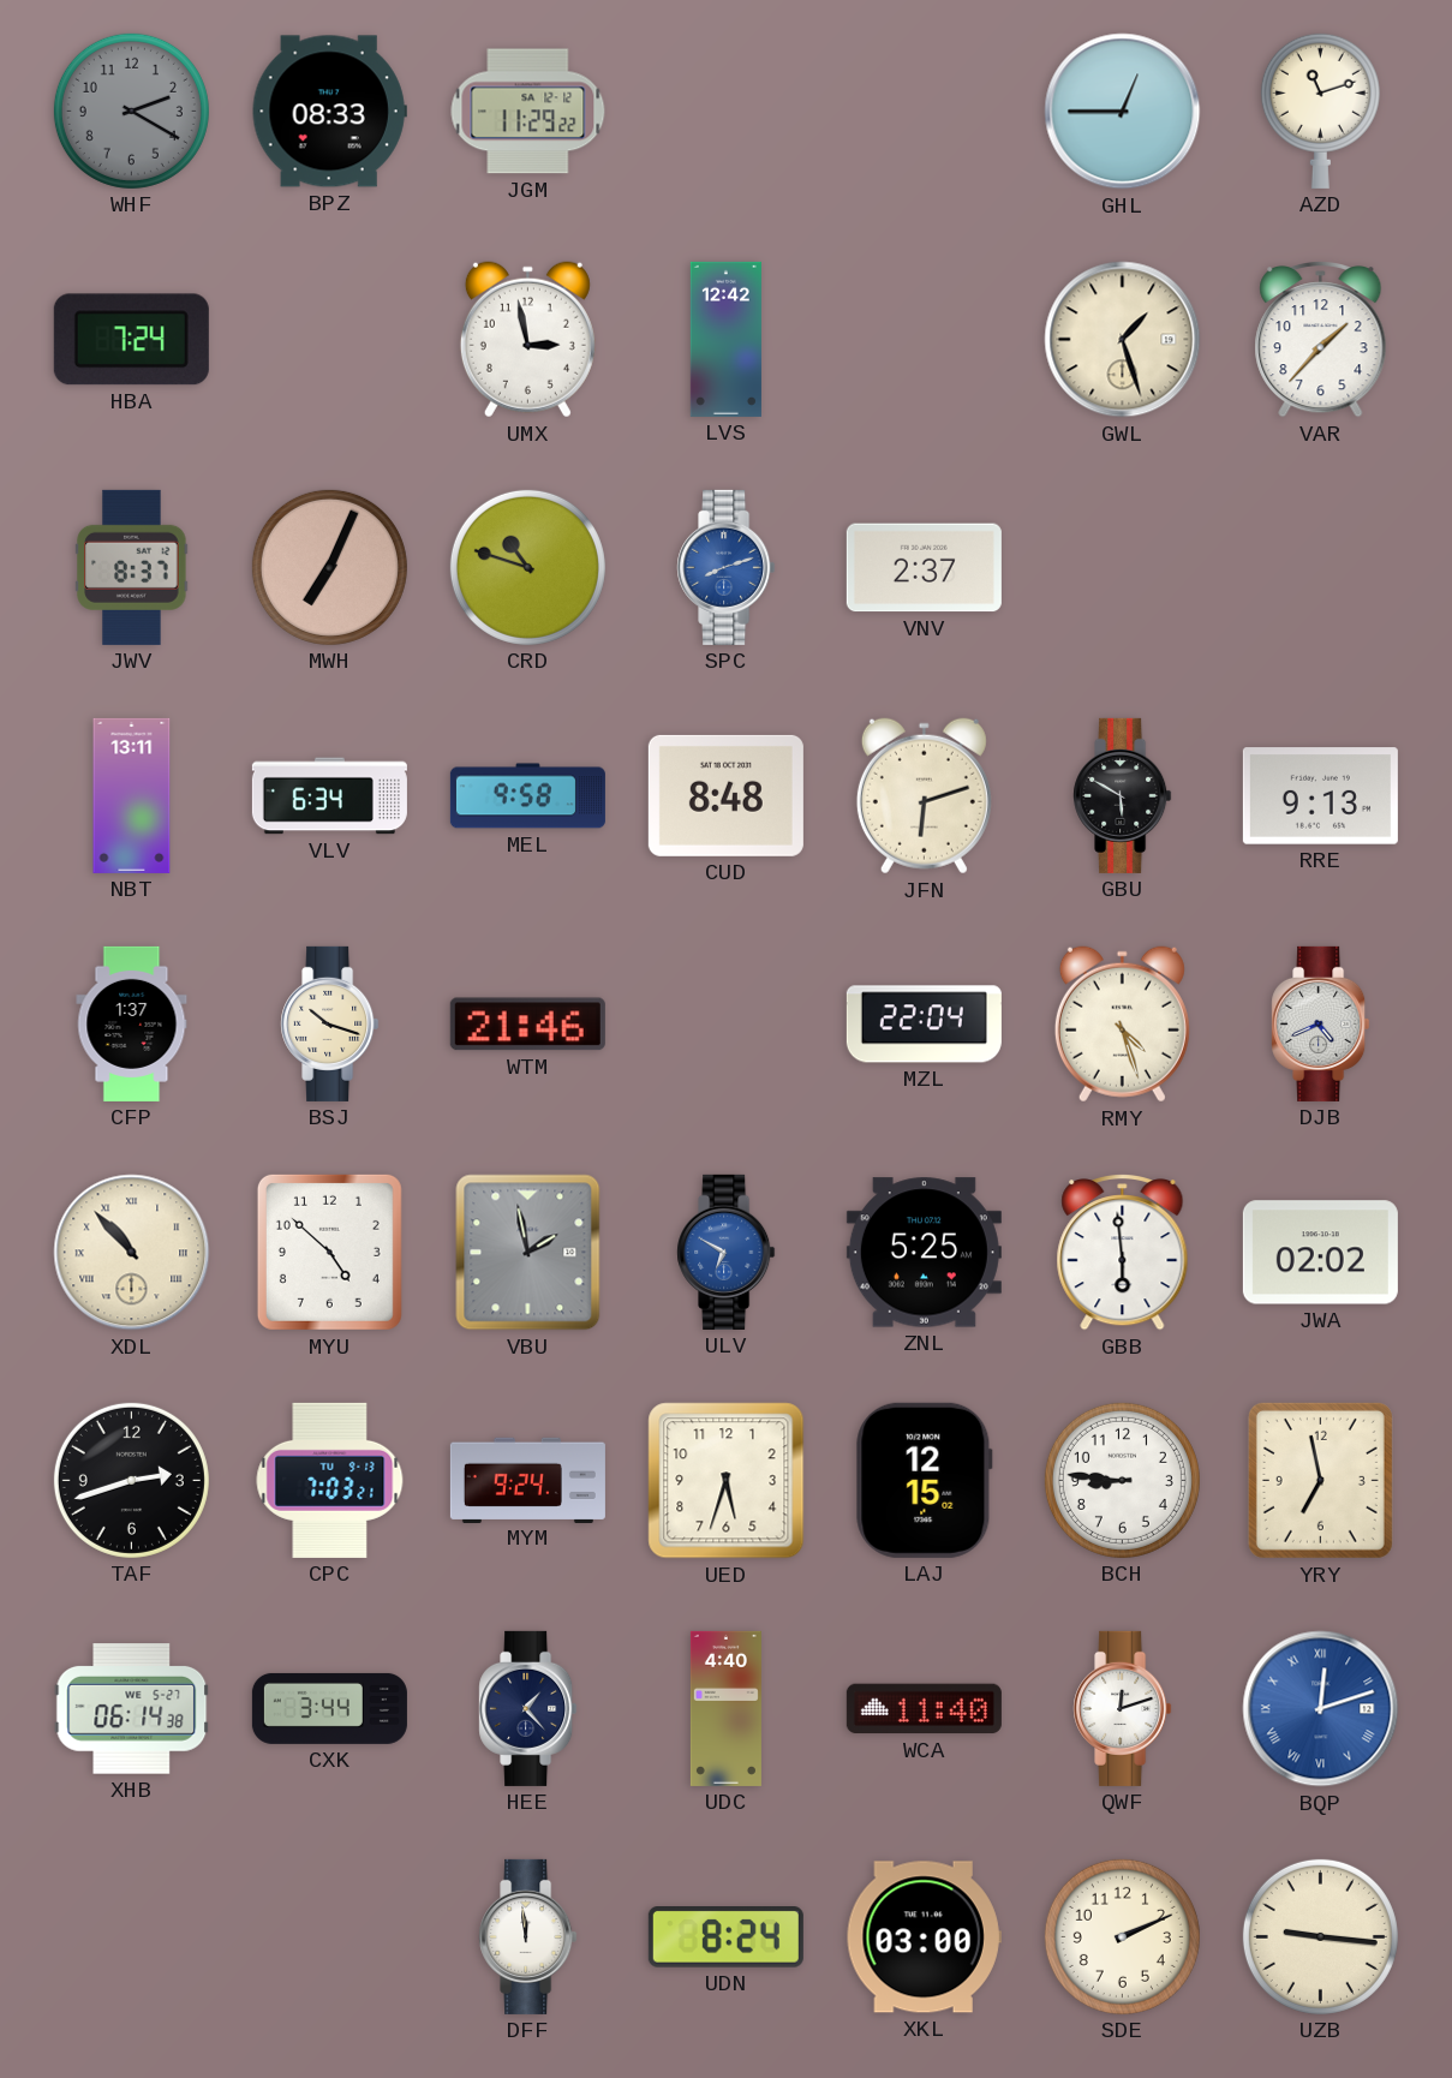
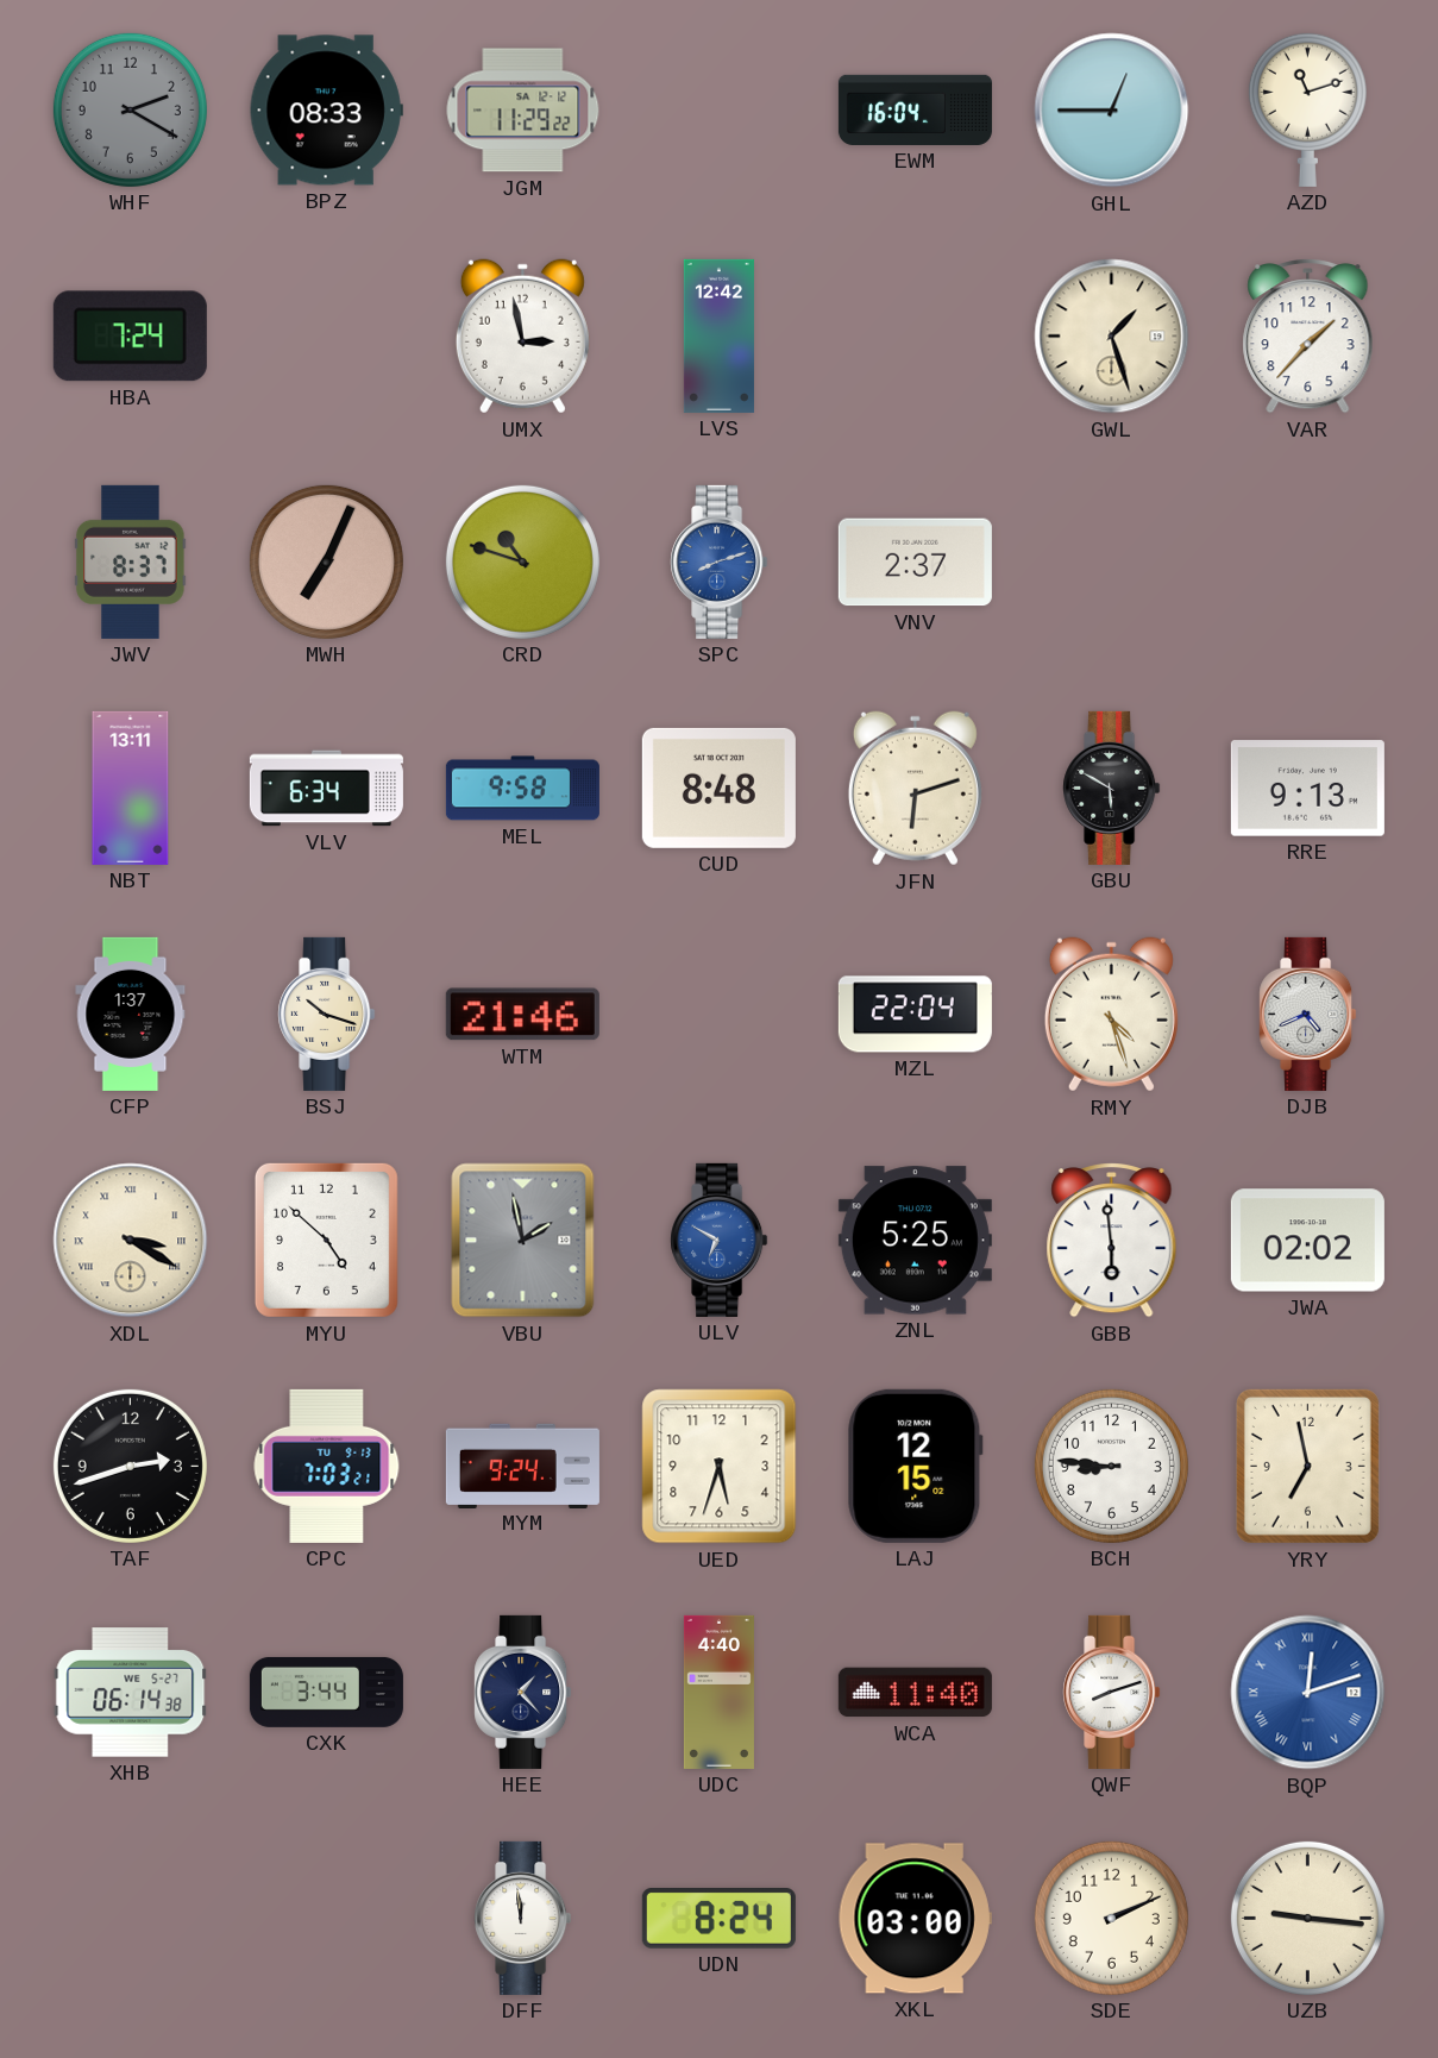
EWM: none -> 16:04
XDL: 10:53 -> 3:20
QWF: 12:12 -> 8:12
